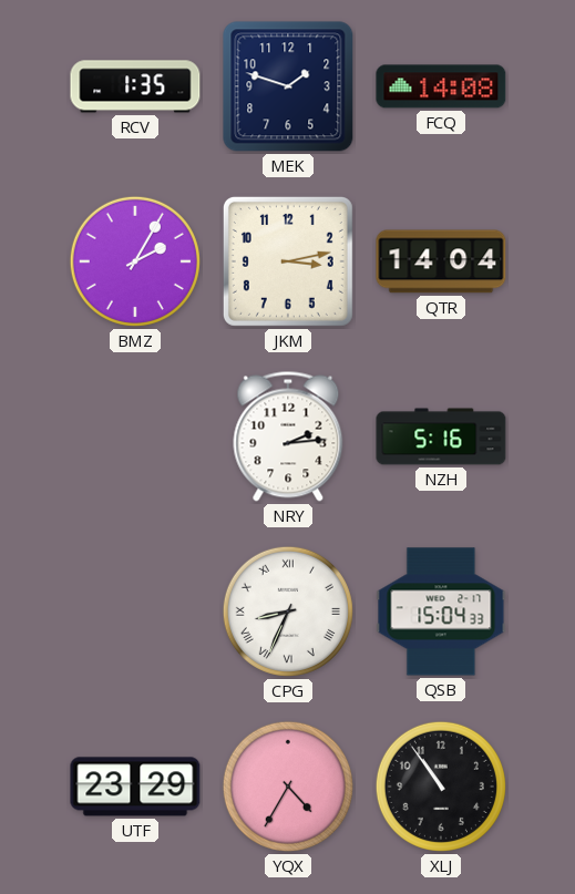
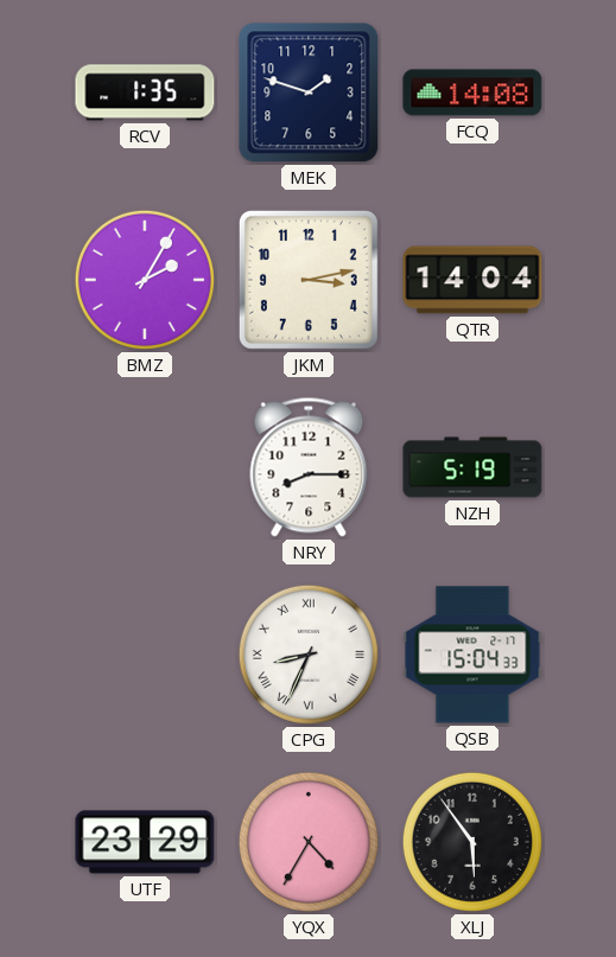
NRY: 2:14 -> 8:15
NZH: 5:16 -> 5:19
XLJ: 10:54 -> 5:54
